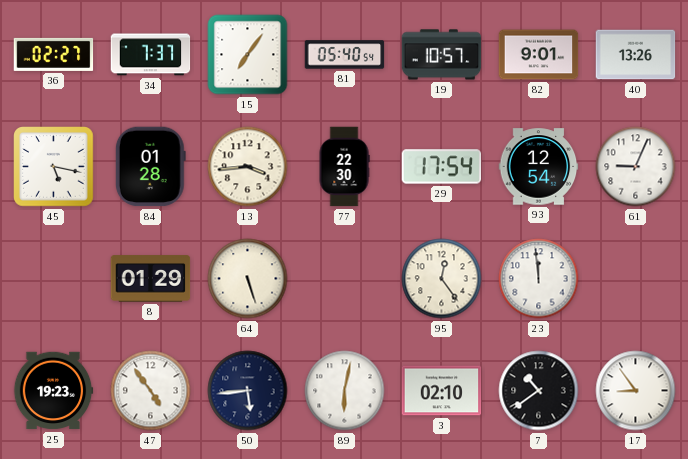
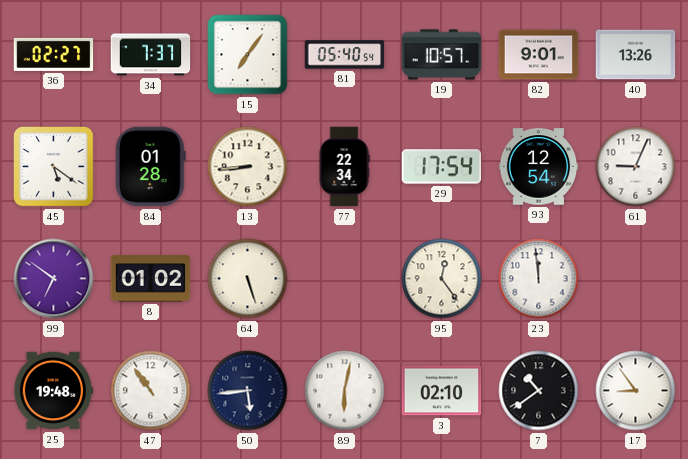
45: 5:17 -> 5:21
13: 3:44 -> 8:44
77: 22:30 -> 22:34
99: none -> 6:51
8: 01:29 -> 01:02
25: 19:23 -> 19:48
47: 4:54 -> 10:54
